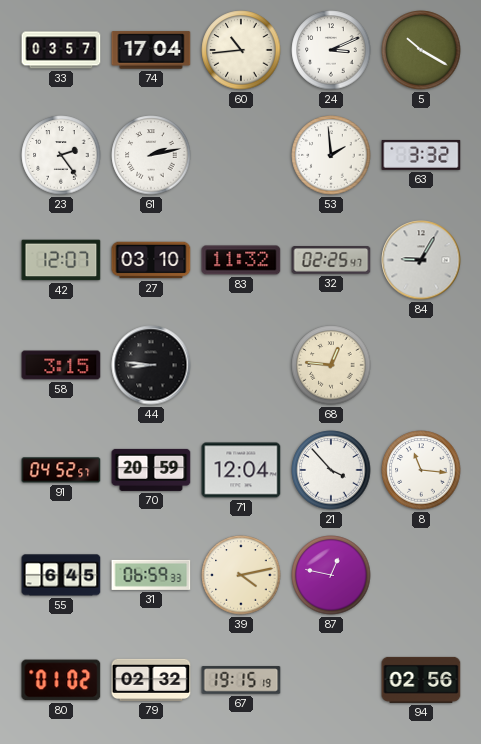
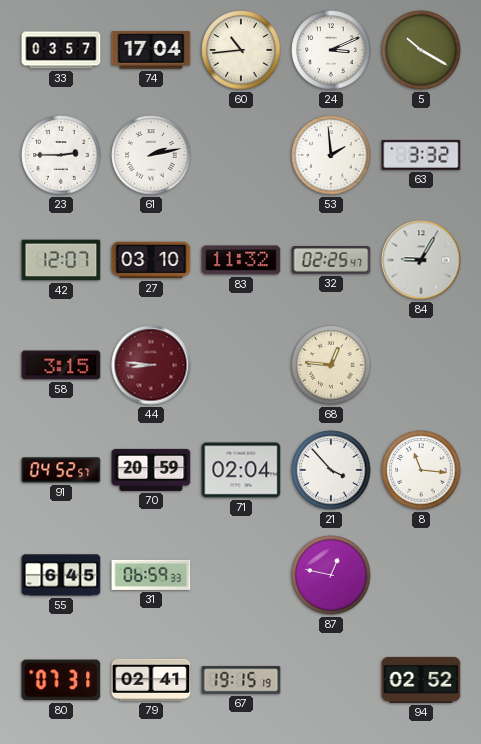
23: 2:24 -> 2:45
44 dial: black -> burgundy
71: 12:04 -> 02:04
39: 4:13 -> none
80: 01:02 -> 07:31
79: 02:32 -> 02:41
94: 02:56 -> 02:52
